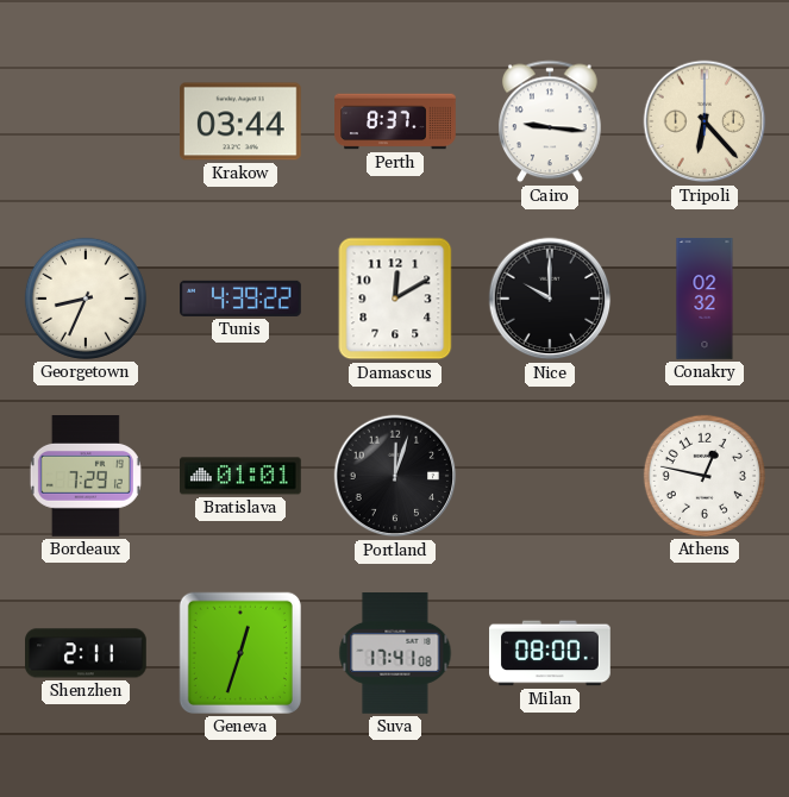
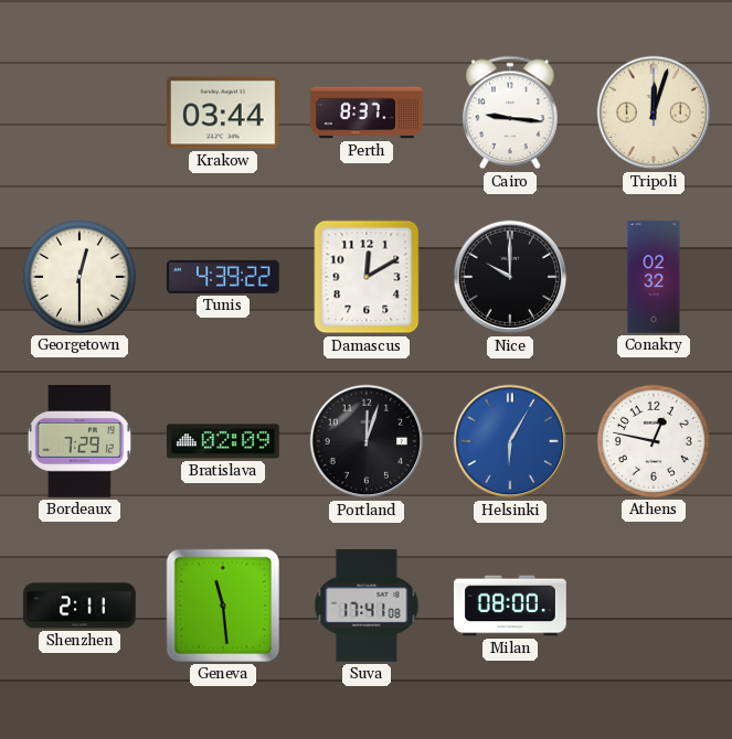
Tripoli: 6:23 -> 12:03
Georgetown: 8:34 -> 12:30
Bratislava: 01:01 -> 02:09
Helsinki: none -> 6:05
Geneva: 12:33 -> 11:29
